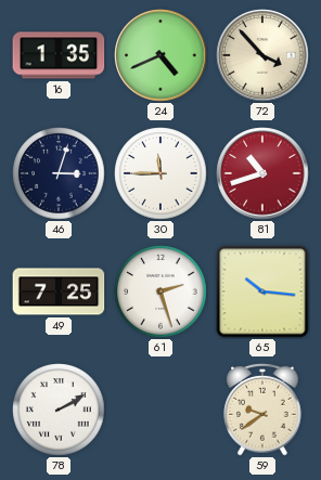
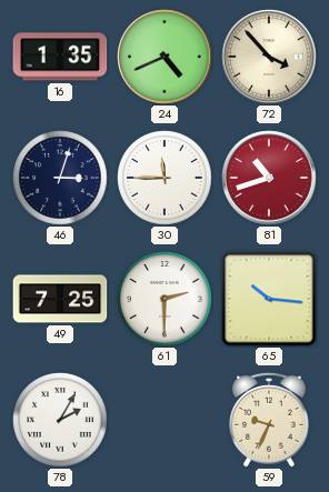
61: 2:27 -> 2:30
78: 2:10 -> 2:05
59: 9:39 -> 9:34
